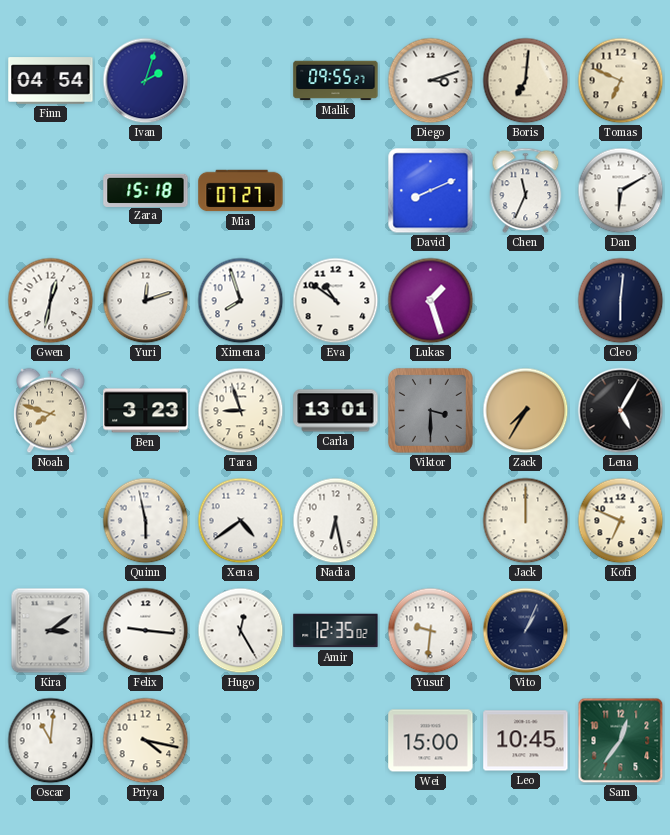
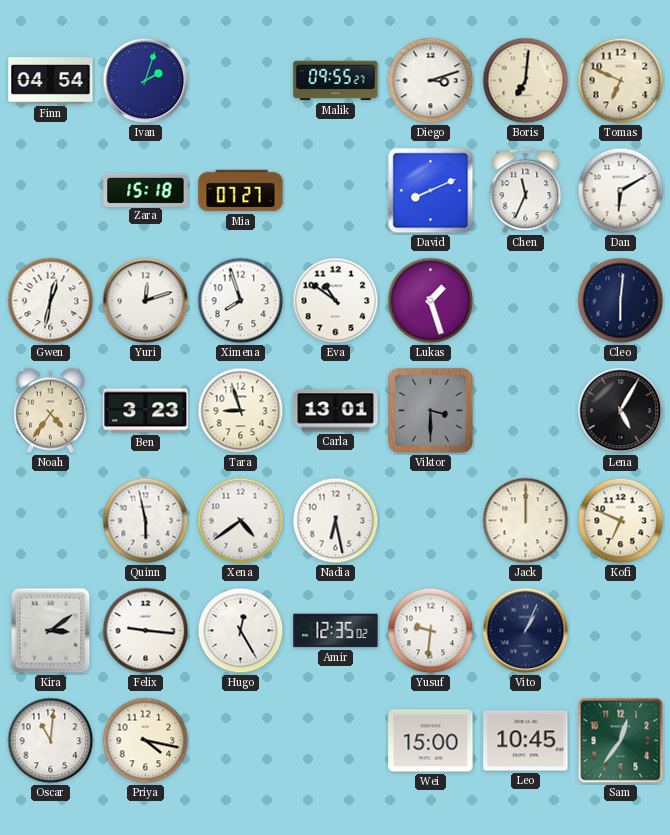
Noah: 7:48 -> 4:36
Zack: 7:35 -> none
